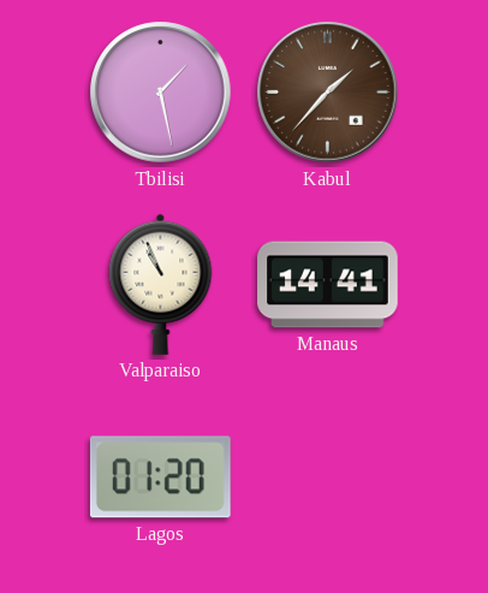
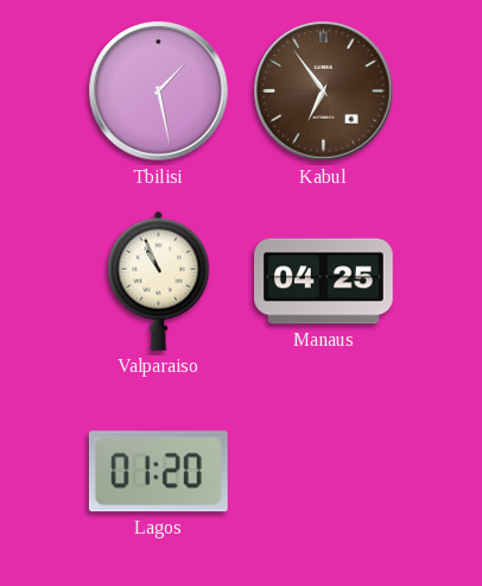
Kabul: 1:37 -> 6:54
Manaus: 14:41 -> 04:25
